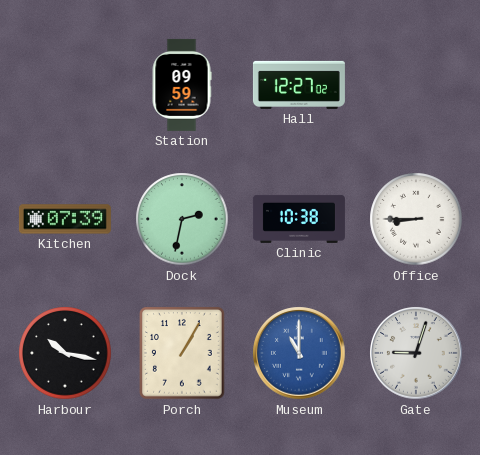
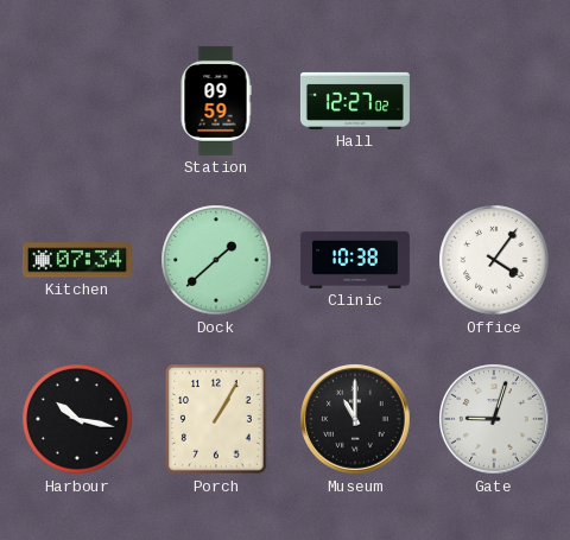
Kitchen: 07:39 -> 07:34
Dock: 2:32 -> 1:38
Office: 8:45 -> 4:06
Museum dial: blue -> black
